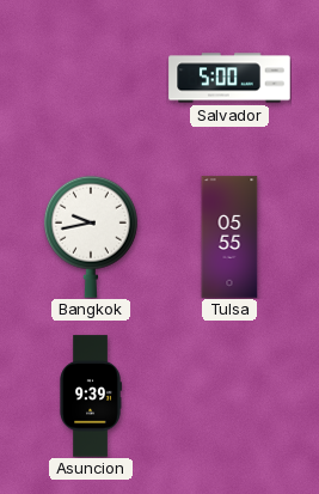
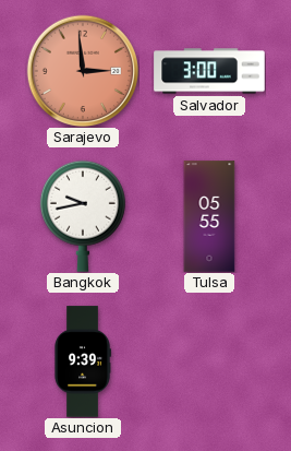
Sarajevo: none -> 2:59
Salvador: 5:00 -> 3:00
